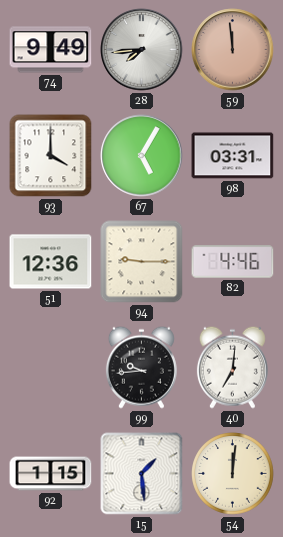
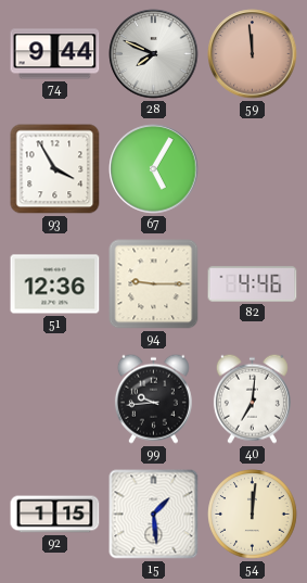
74: 9:49 -> 9:44
28: 7:44 -> 7:49
93: 4:00 -> 3:55
98: 03:31 -> none
